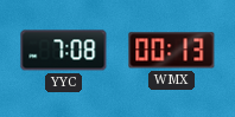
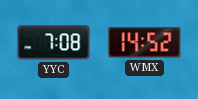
WMX: 00:13 -> 14:52
